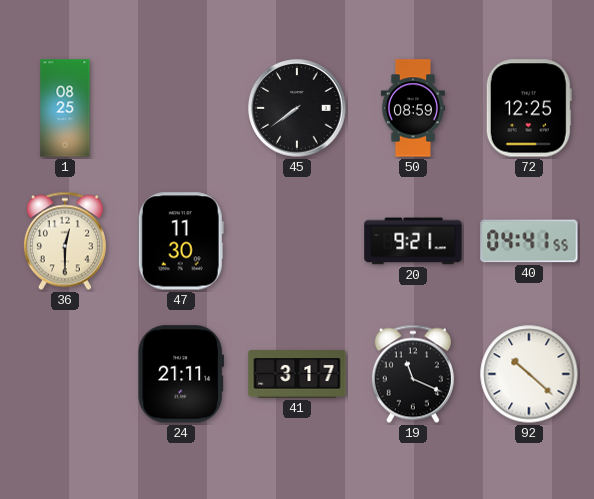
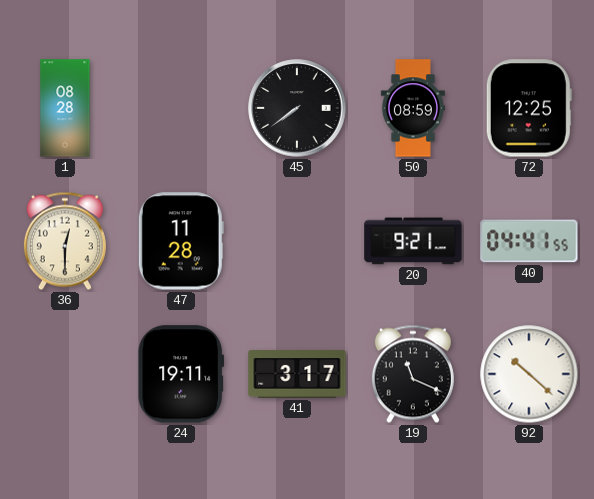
1: 08:25 -> 08:28
47: 11:30 -> 11:28
24: 21:11 -> 19:11
